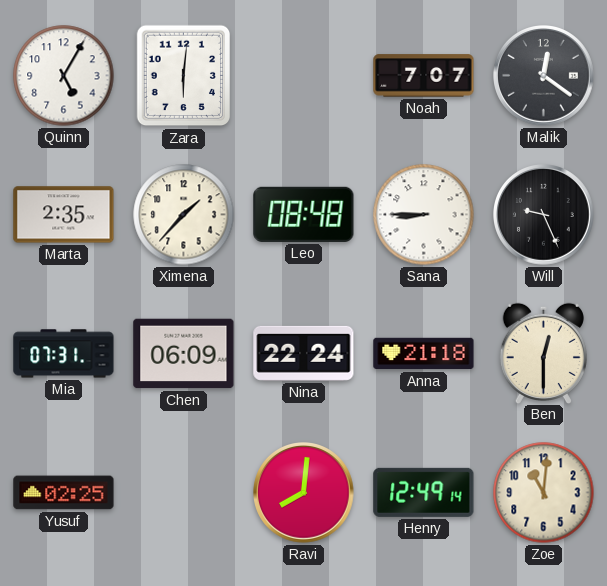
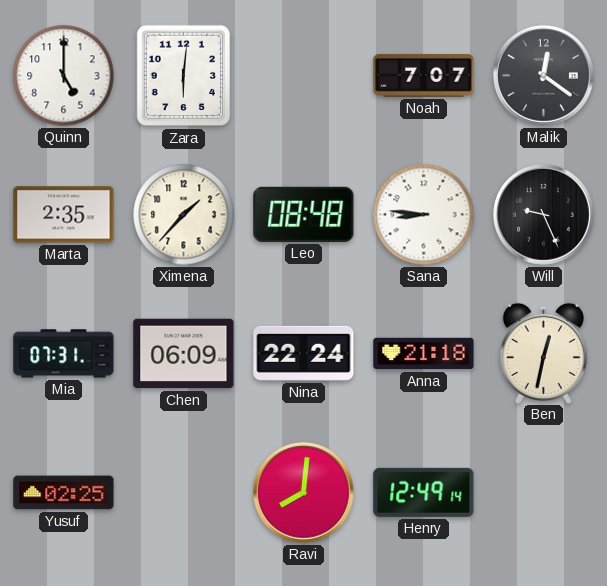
Quinn: 5:05 -> 5:00
Sana: 8:45 -> 8:46
Ben: 12:30 -> 12:32
Zoe: 11:01 -> none
